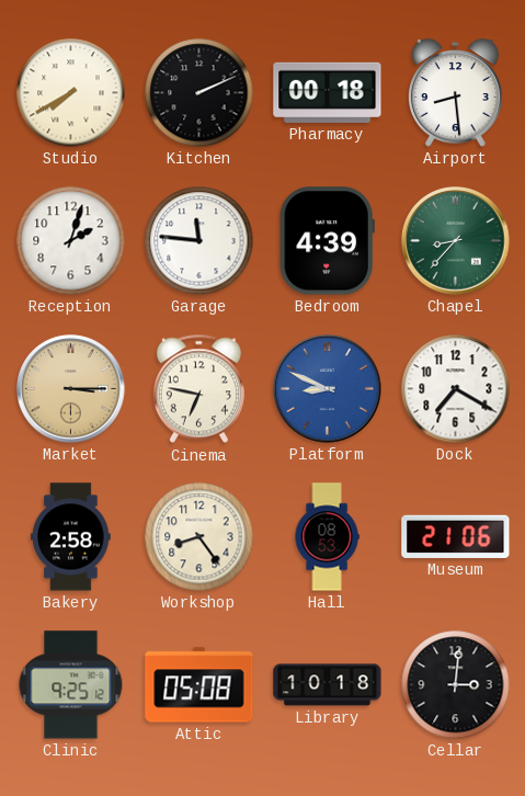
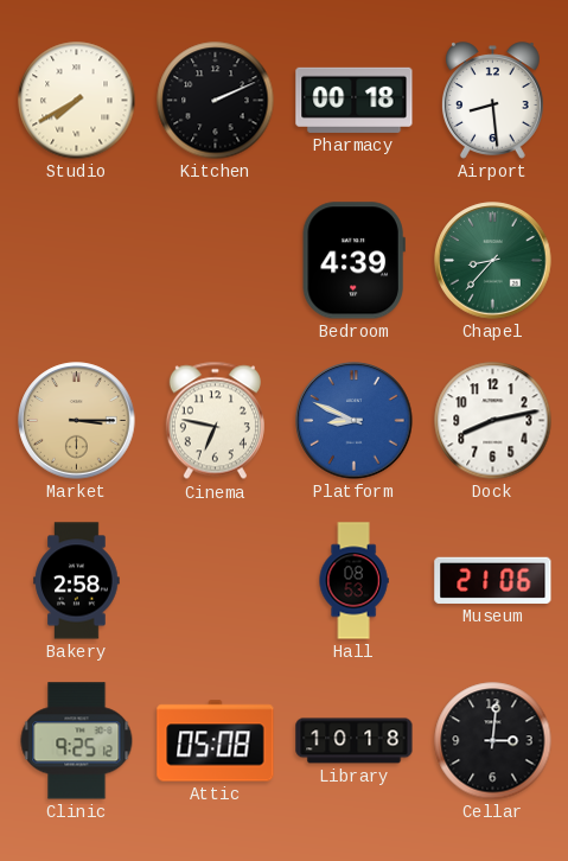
Reception: 2:03 -> none
Garage: 11:46 -> none
Dock: 7:20 -> 8:13
Workshop: 8:24 -> none
